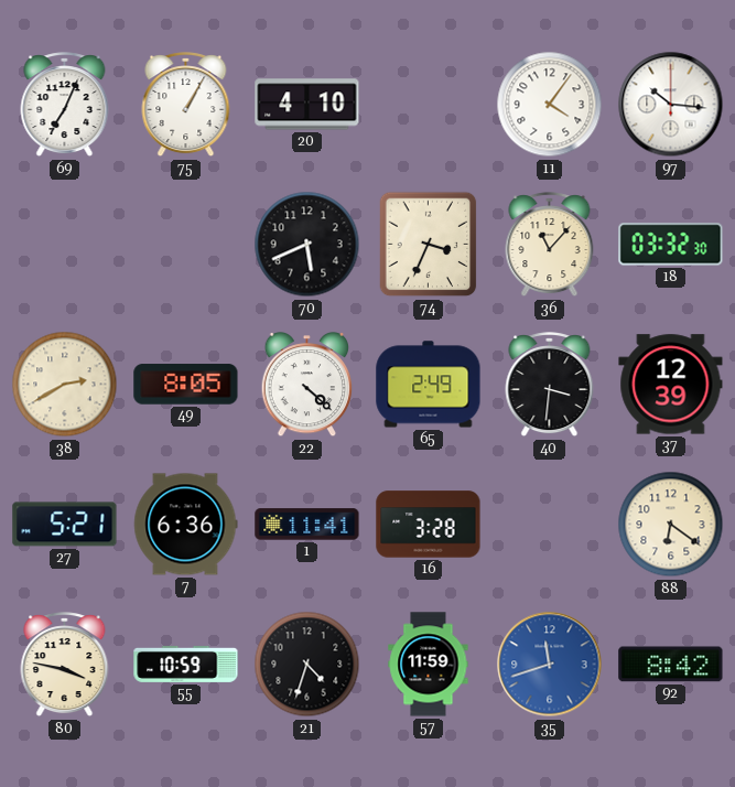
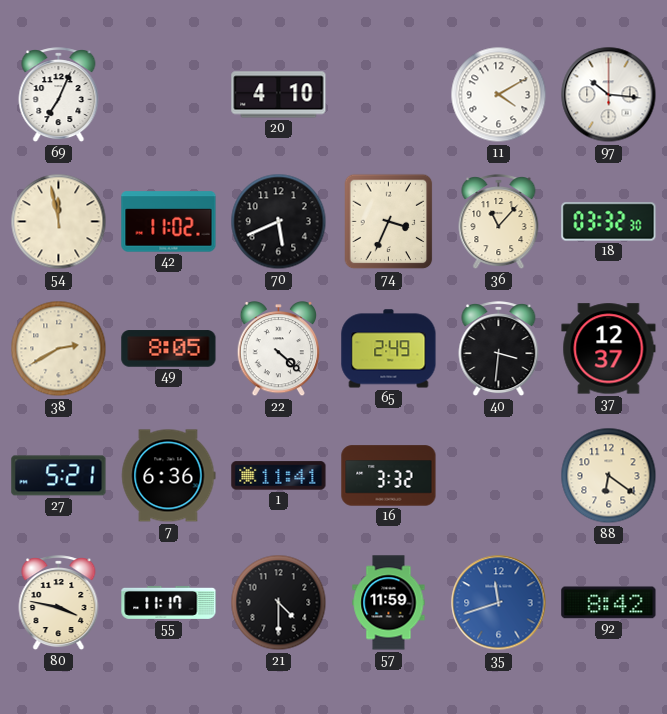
75: 1:05 -> none
11: 4:06 -> 4:10
54: none -> 11:58
42: none -> 11:02
37: 12:39 -> 12:37
16: 3:28 -> 3:32
55: 10:59 -> 11:17
21: 4:33 -> 4:30
